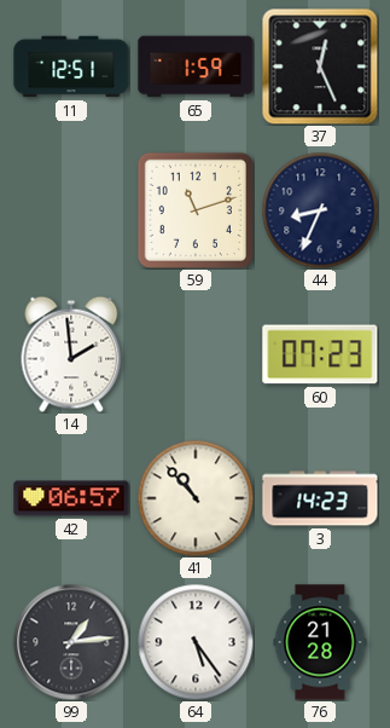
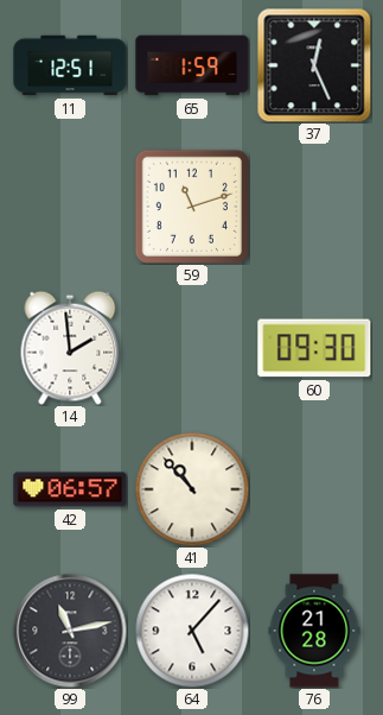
44: 8:34 -> none
60: 07:23 -> 09:30
3: 14:23 -> none
99: 1:14 -> 11:13
64: 5:24 -> 5:07
